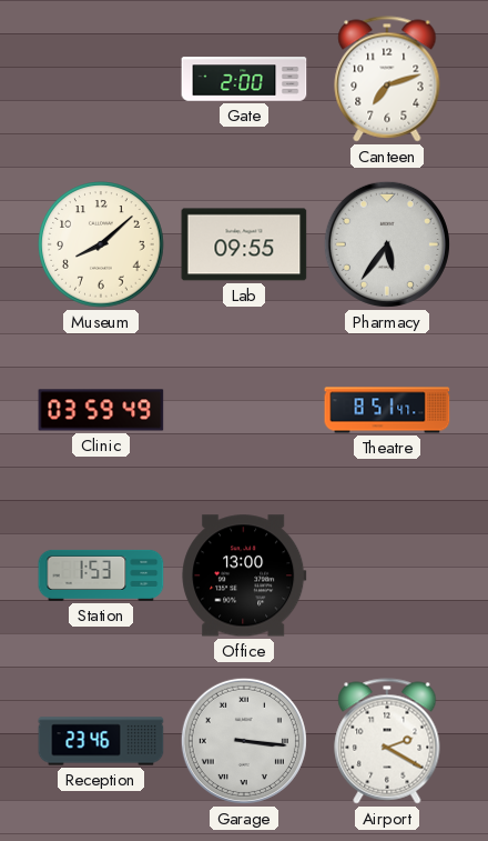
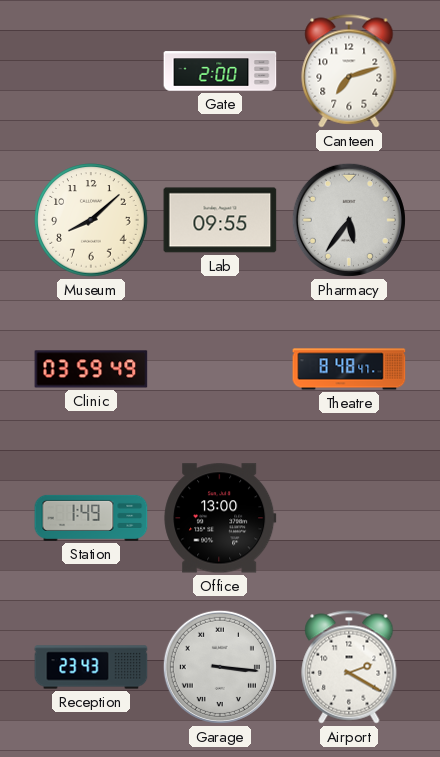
Theatre: 8:51 -> 8:48
Station: 1:53 -> 1:49
Reception: 23:46 -> 23:43
